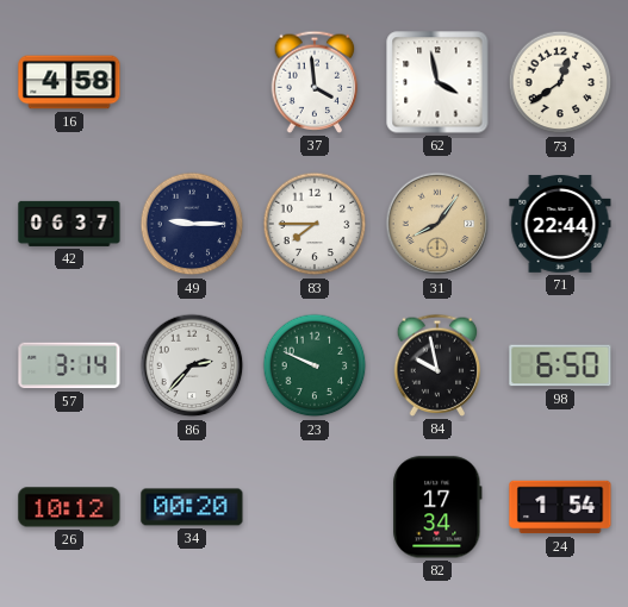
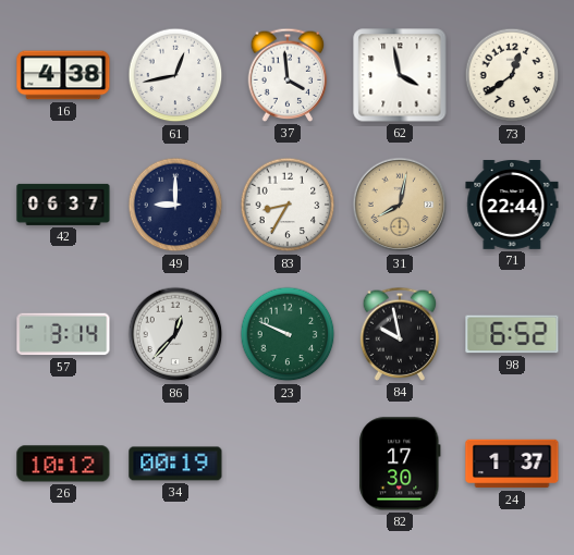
16: 4:58 -> 4:38
61: none -> 12:43
49: 9:15 -> 9:00
83: 7:45 -> 8:35
31: 8:06 -> 8:02
86: 2:37 -> 12:37
98: 6:50 -> 6:52
34: 00:20 -> 00:19
82: 17:34 -> 17:30
24: 1:54 -> 1:37
